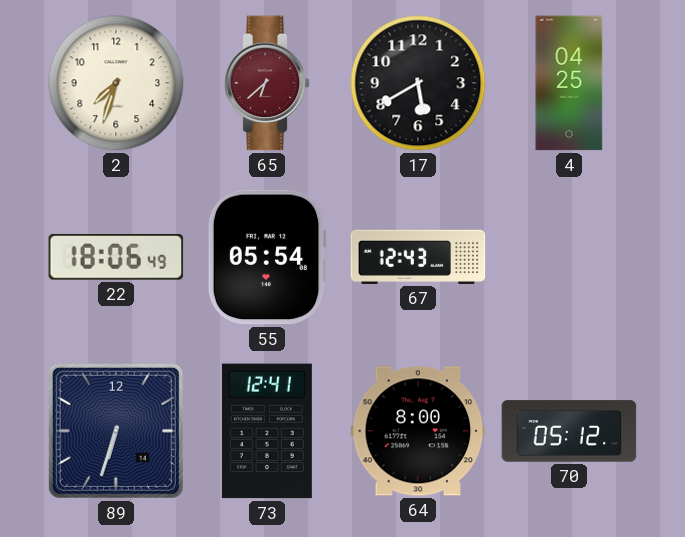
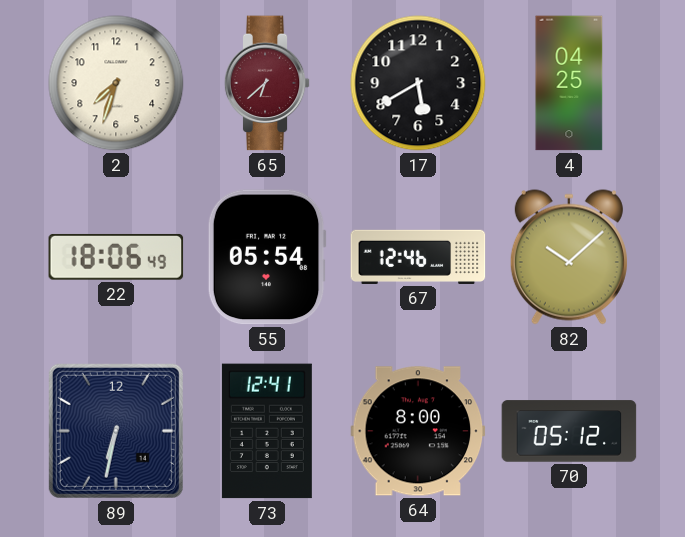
67: 12:43 -> 12:46
82: none -> 10:08
89: 6:33 -> 6:32
